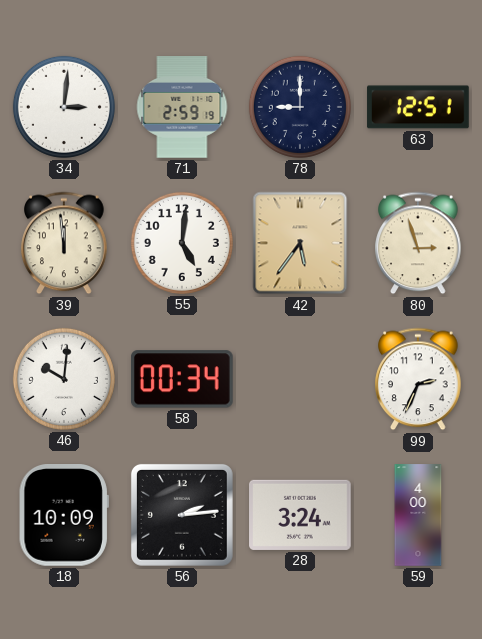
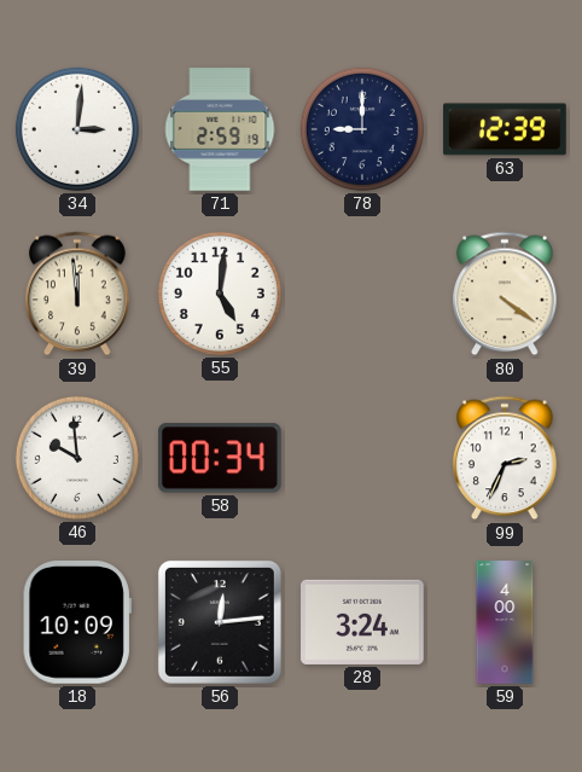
63: 12:51 -> 12:39
42: 5:36 -> none
80: 2:57 -> 4:21
46: 10:01 -> 9:59
56: 2:14 -> 12:14
